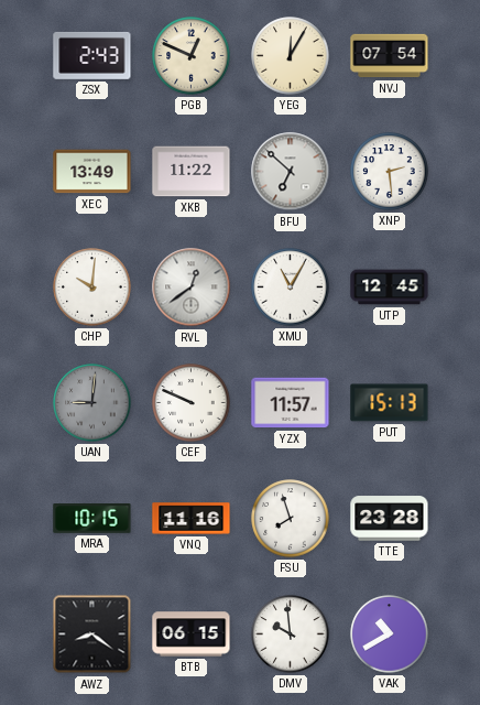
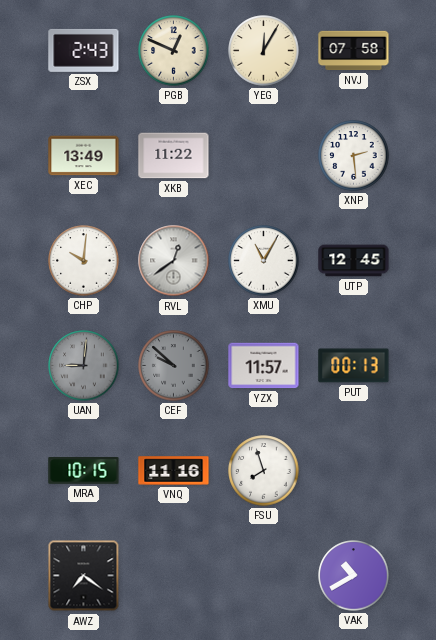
NVJ: 07:54 -> 07:58
BFU: 6:52 -> none
CEF: 9:49 -> 9:52
CEF dial: white -> grey
PUT: 15:13 -> 00:13
TTE: 23:28 -> none
AWZ: 8:21 -> 7:21
BTB: 06:15 -> none
DMV: 9:59 -> none
